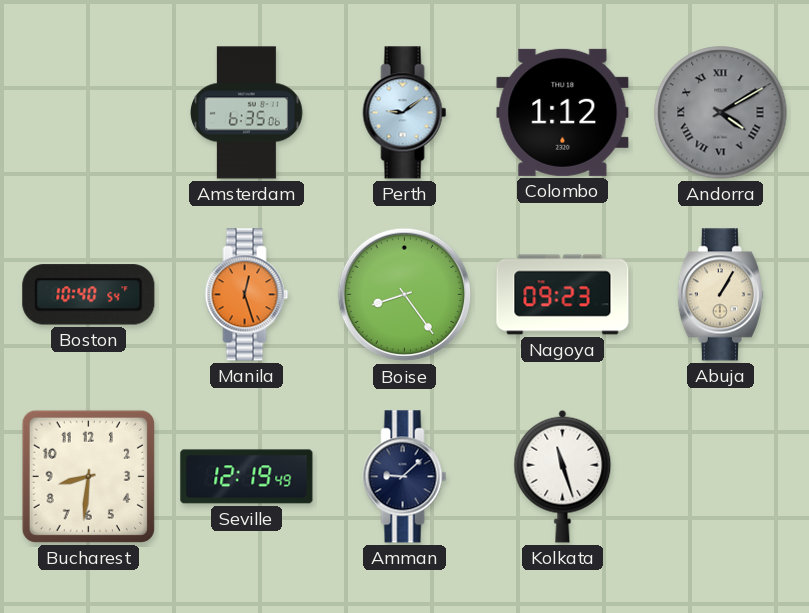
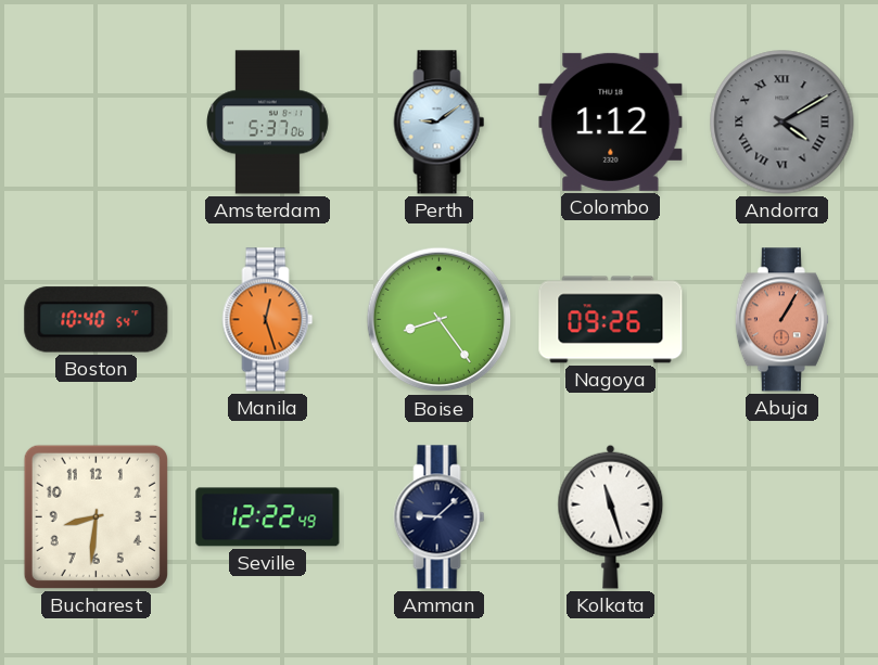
Amsterdam: 6:35 -> 5:37
Nagoya: 09:23 -> 09:26
Abuja dial: cream -> salmon
Seville: 12:19 -> 12:22
